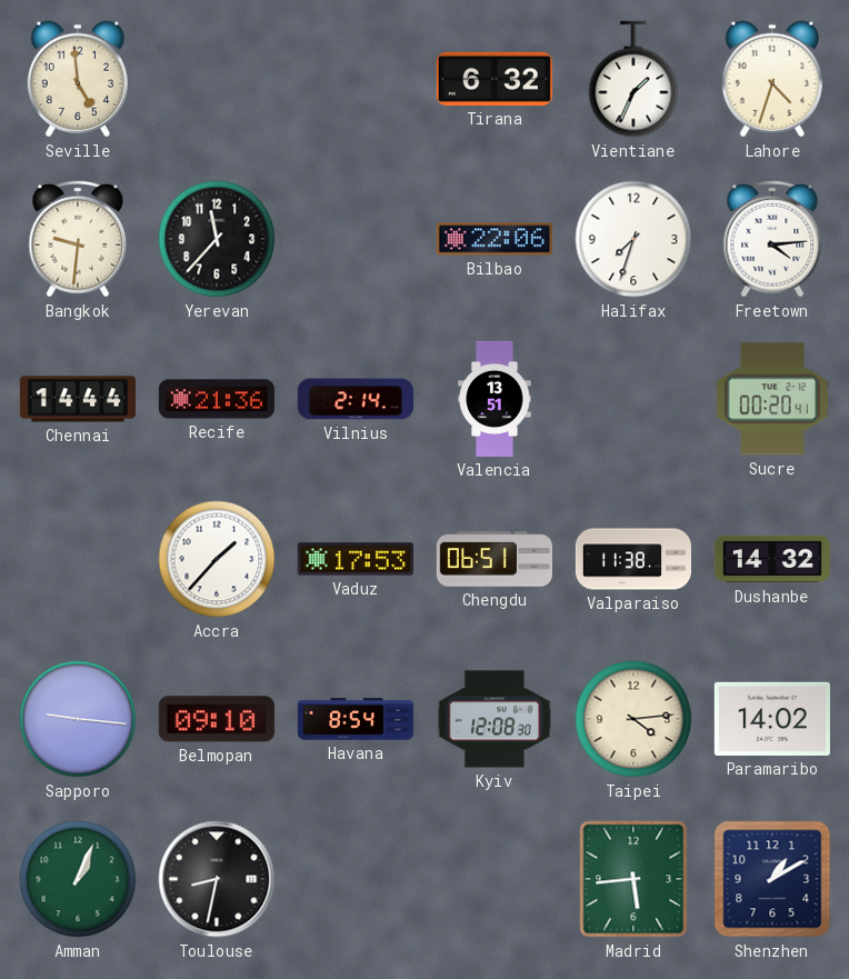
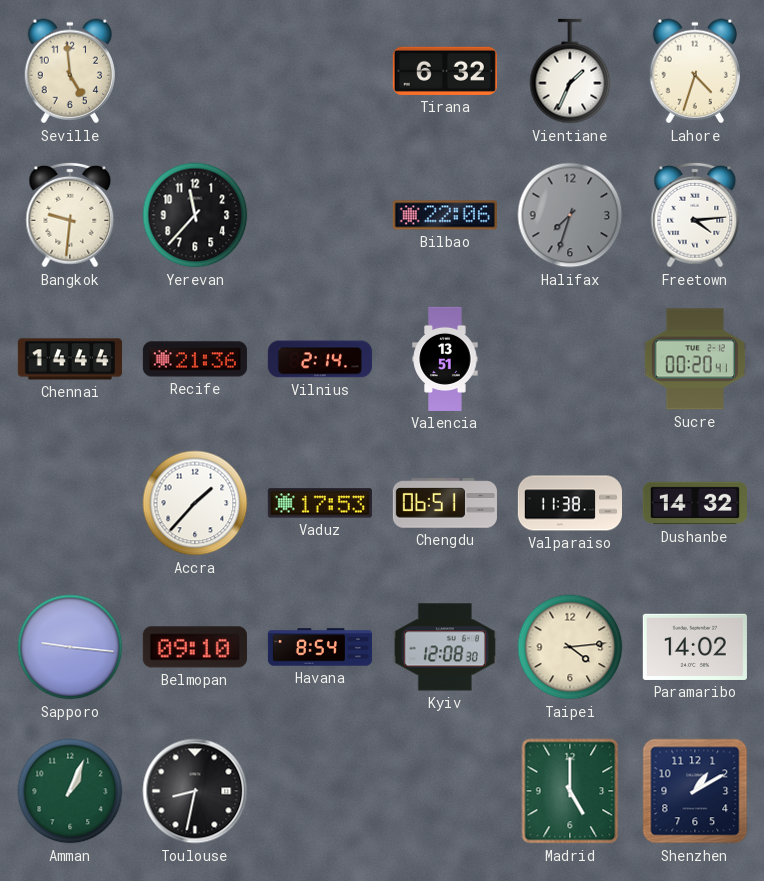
Halifax dial: white -> grey
Madrid: 5:44 -> 5:00
